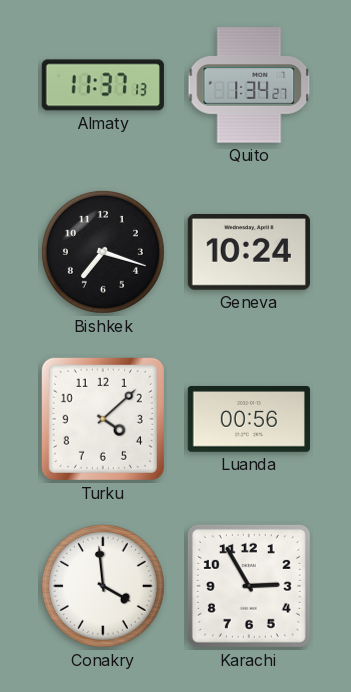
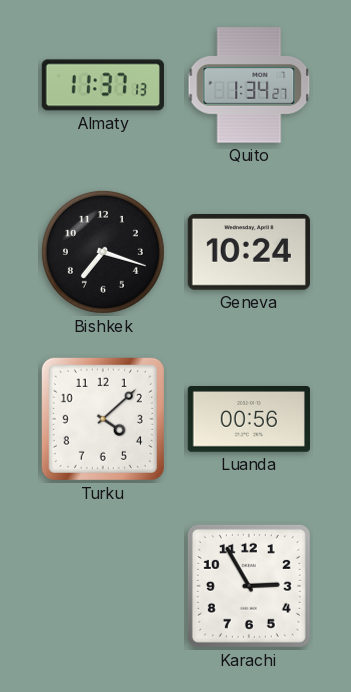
Conakry: 3:59 -> none
